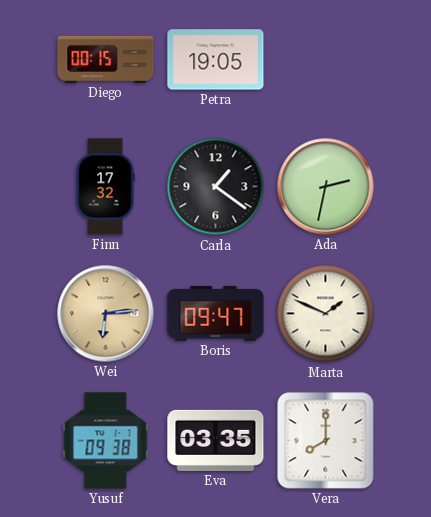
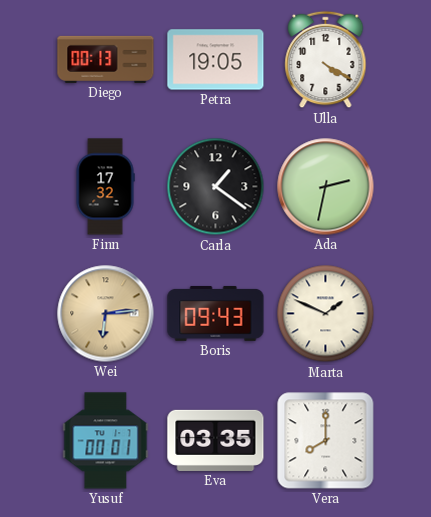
Diego: 00:15 -> 00:13
Ulla: none -> 4:20
Boris: 09:47 -> 09:43
Yusuf: 09:38 -> 00:01
